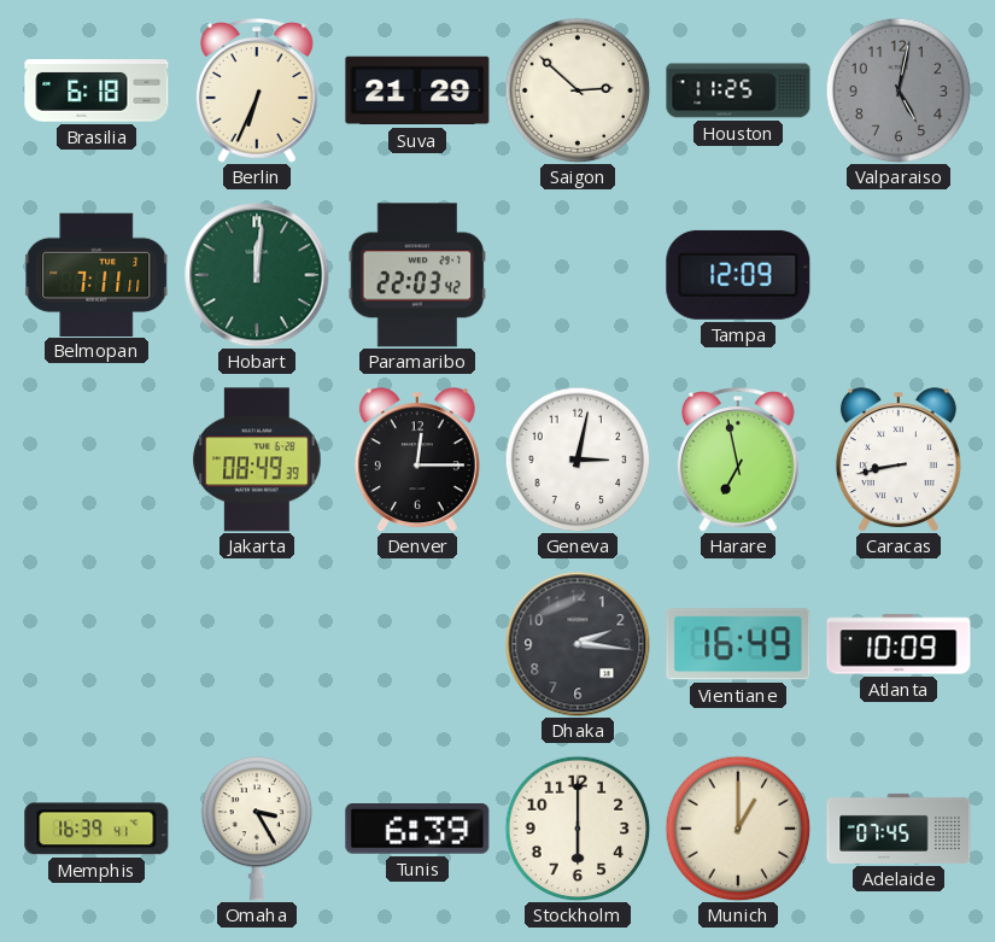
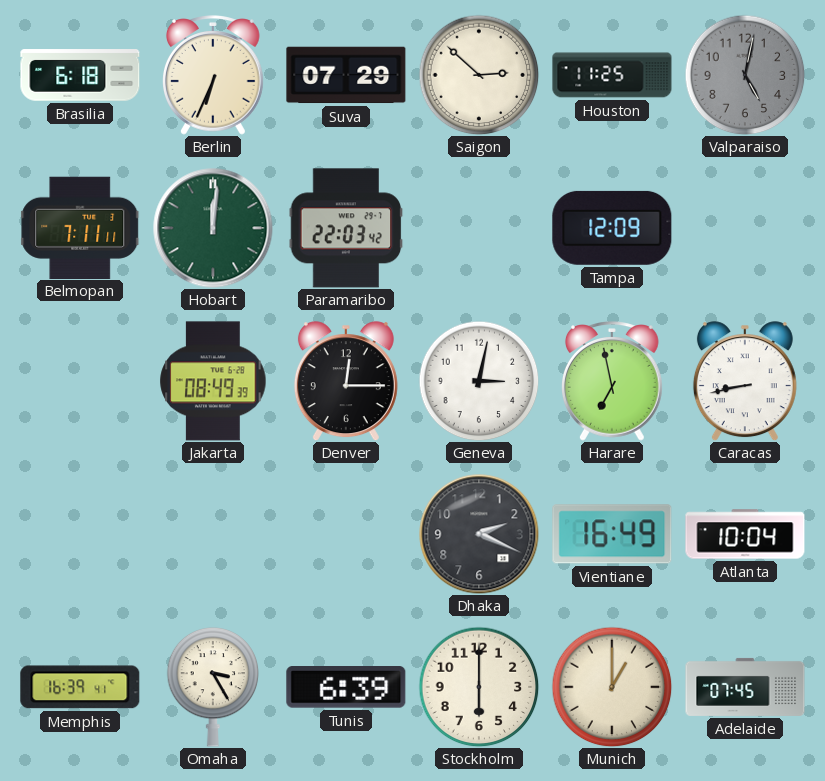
Suva: 21:29 -> 07:29
Dhaka: 2:16 -> 2:19
Atlanta: 10:09 -> 10:04
